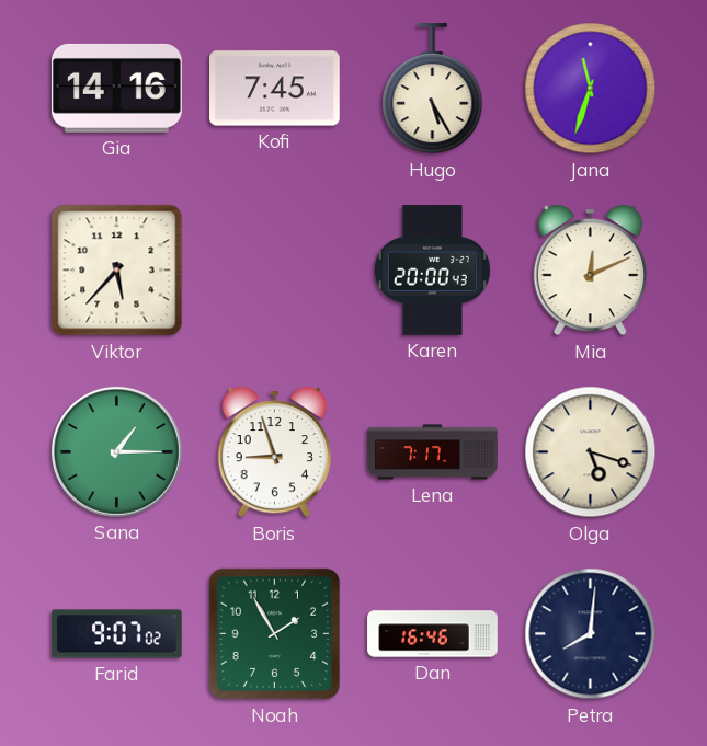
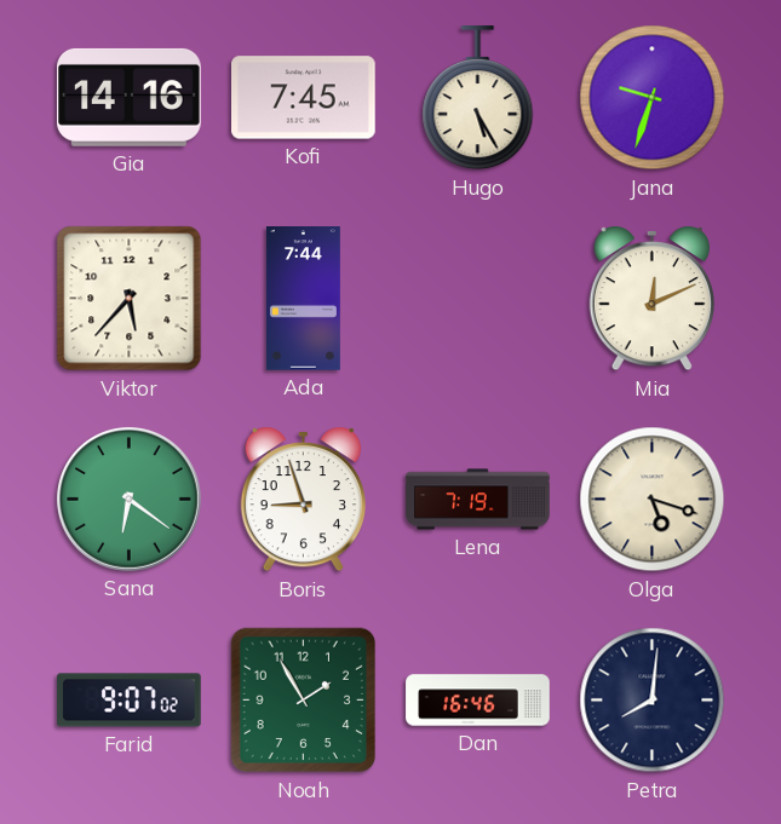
Jana: 11:33 -> 9:33
Ada: none -> 7:44
Karen: 20:00 -> none
Sana: 1:15 -> 6:21
Lena: 7:17 -> 7:19
